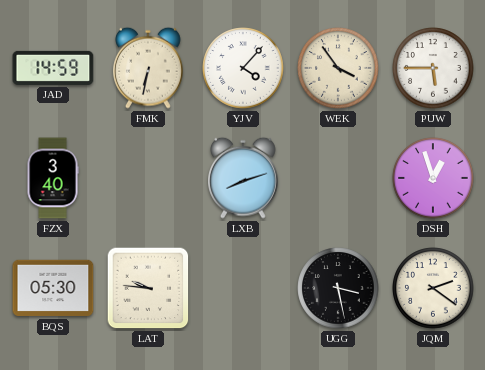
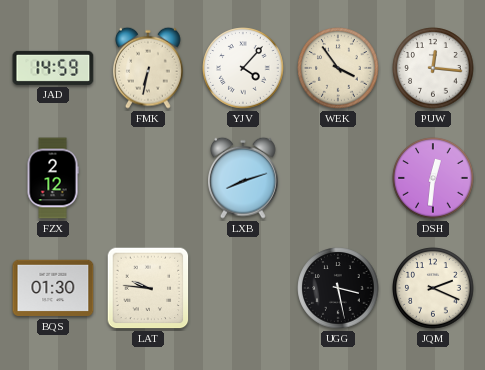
PUW: 5:45 -> 12:16
FZX: 3:40 -> 2:12
DSH: 12:57 -> 12:31
BQS: 05:30 -> 01:30
JQM: 2:21 -> 2:19
